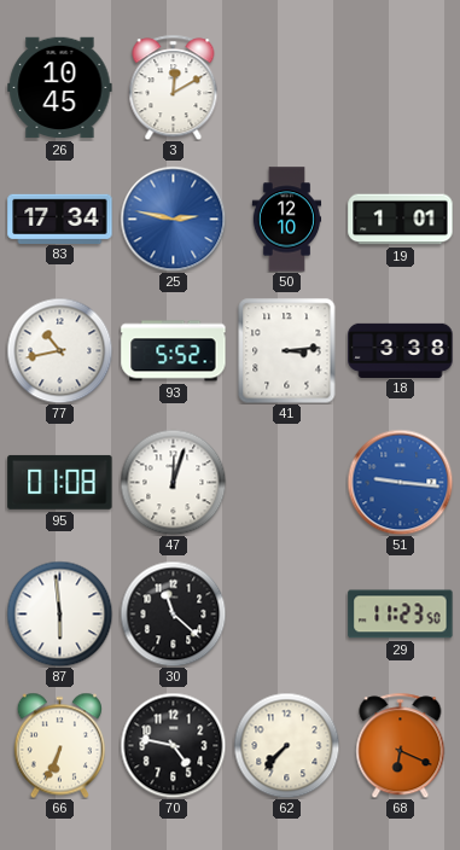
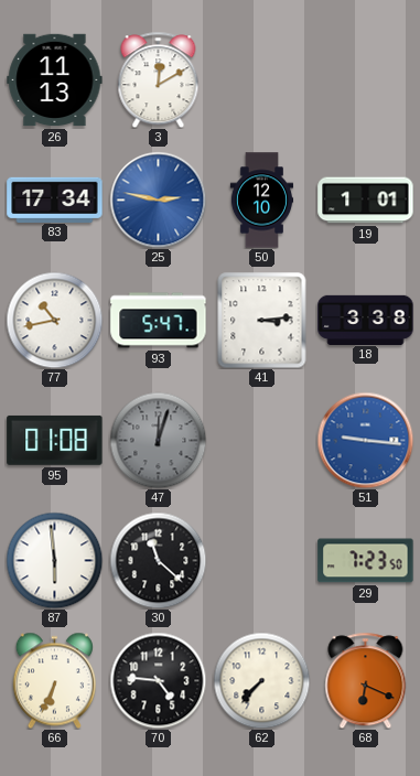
26: 10:45 -> 11:13
93: 5:52 -> 5:47
47 dial: white -> grey
29: 11:23 -> 7:23
70: 4:47 -> 4:46
